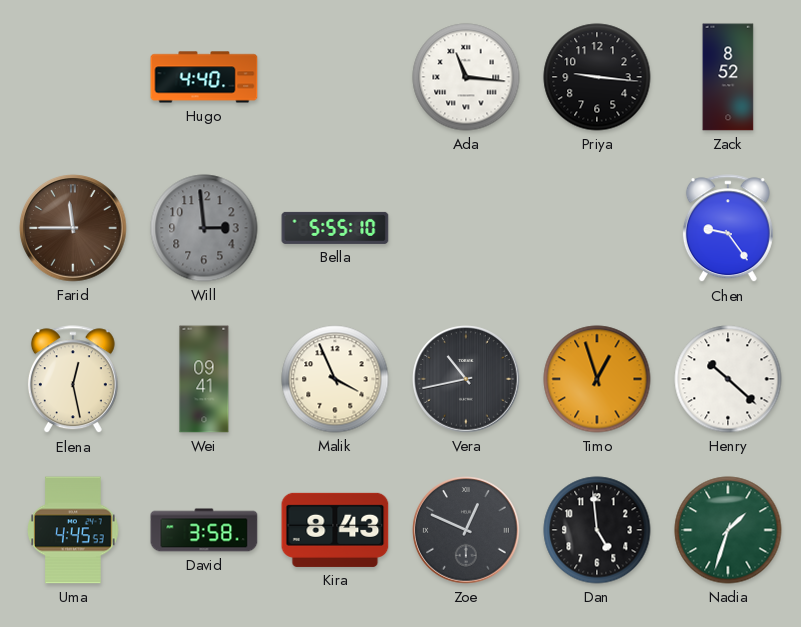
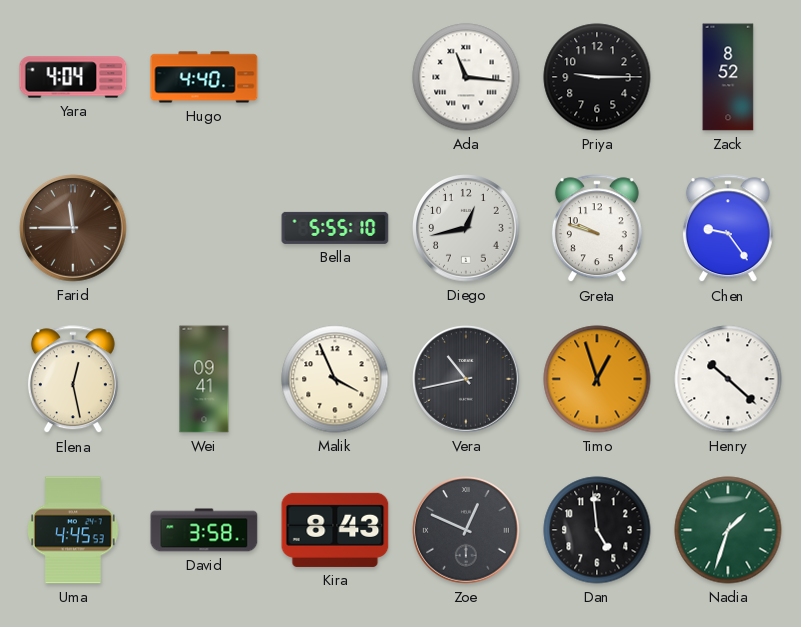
Yara: none -> 4:04
Priya: 9:16 -> 9:15
Will: 2:59 -> none
Diego: none -> 12:43
Greta: none -> 9:48
